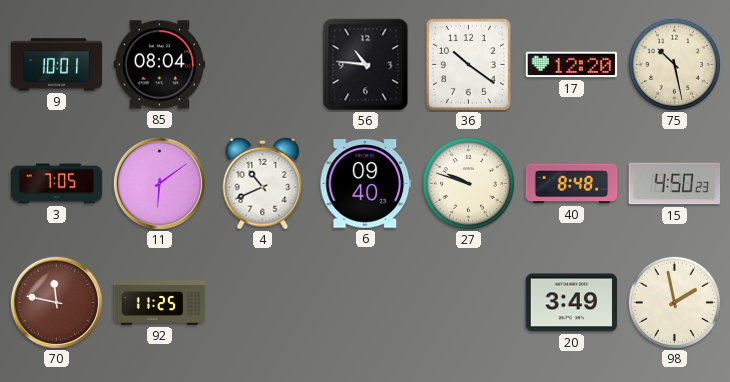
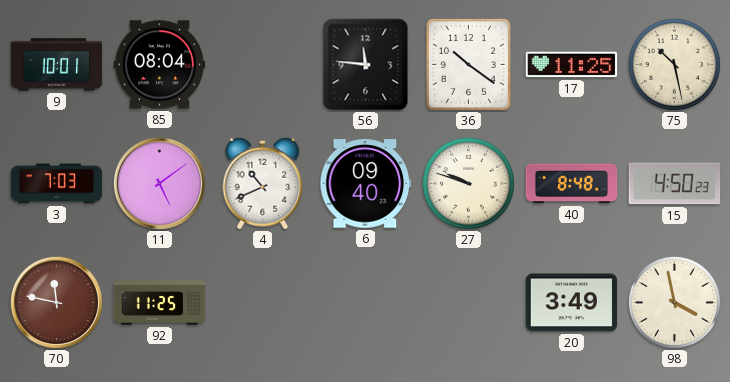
56: 10:46 -> 11:46
17: 12:20 -> 11:25
3: 7:05 -> 7:03
11: 6:09 -> 5:09
98: 1:58 -> 3:58
